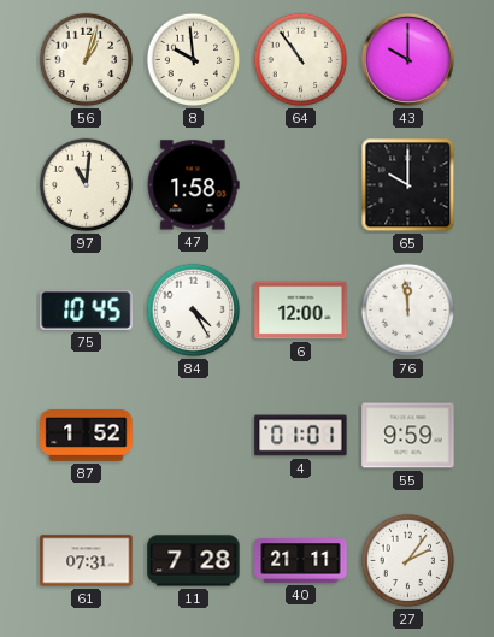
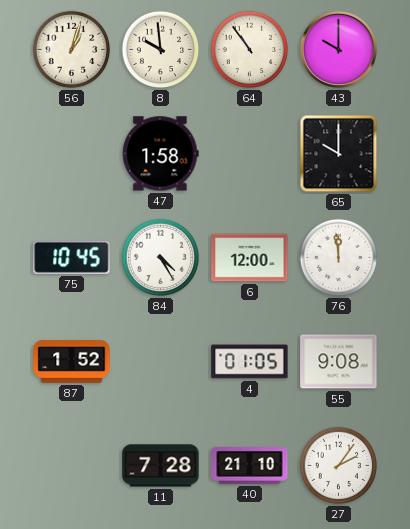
97: 11:01 -> none
4: 01:01 -> 01:05
55: 9:59 -> 9:08
61: 07:31 -> none
40: 21:11 -> 21:10
